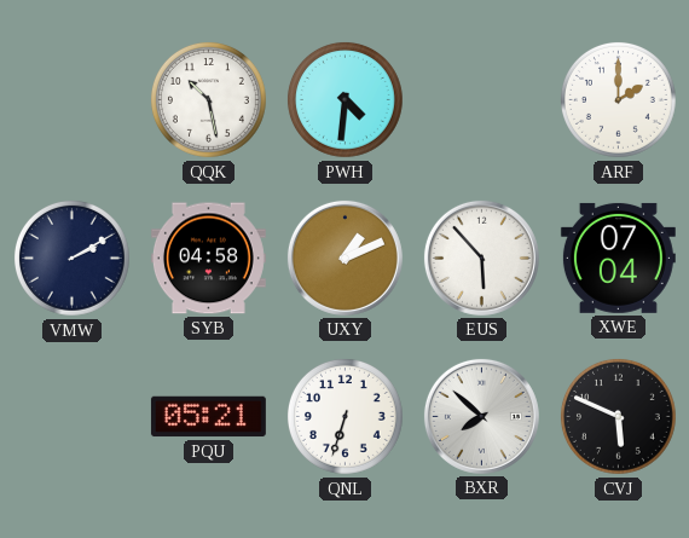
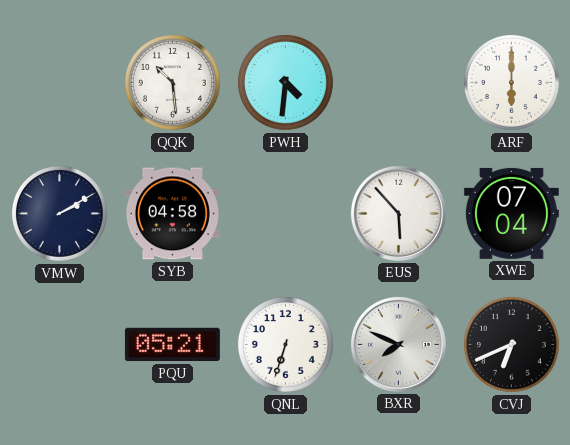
QQK: 10:28 -> 10:29
ARF: 2:00 -> 6:00
UXY: 1:11 -> none
BXR: 7:52 -> 7:49
CVJ: 5:49 -> 6:41
